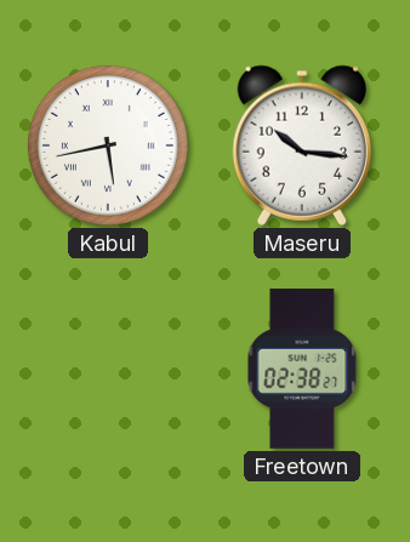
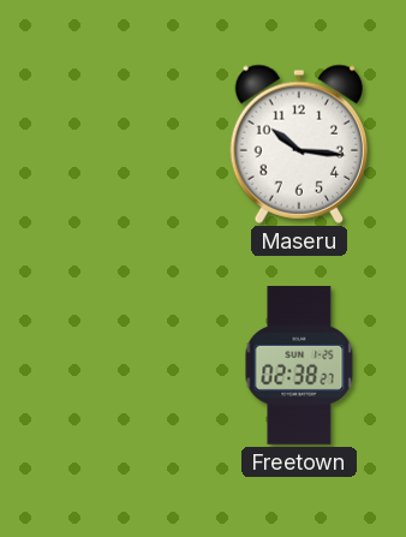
Kabul: 5:43 -> none
